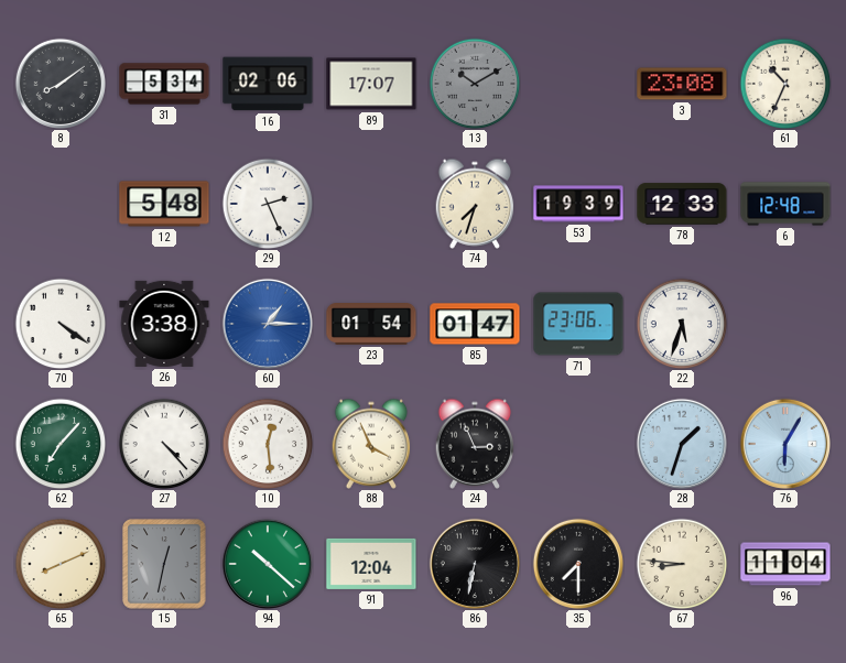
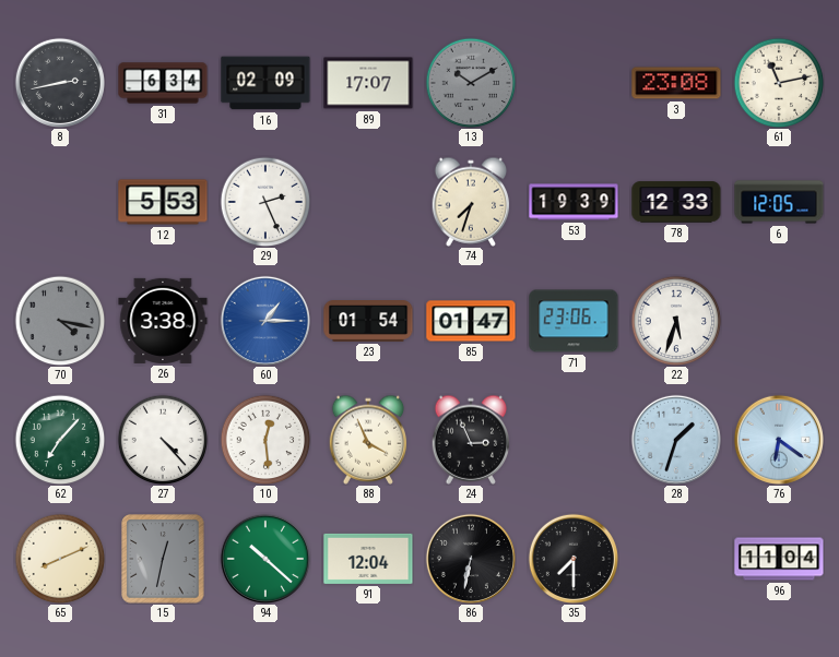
8: 8:09 -> 2:43
31: 5:34 -> 6:34
16: 02:06 -> 02:09
61: 10:34 -> 11:13
12: 5:48 -> 5:53
6: 12:48 -> 12:05
70: 4:21 -> 4:17
70 dial: white -> grey
76: 6:05 -> 6:21
67: 8:46 -> none
